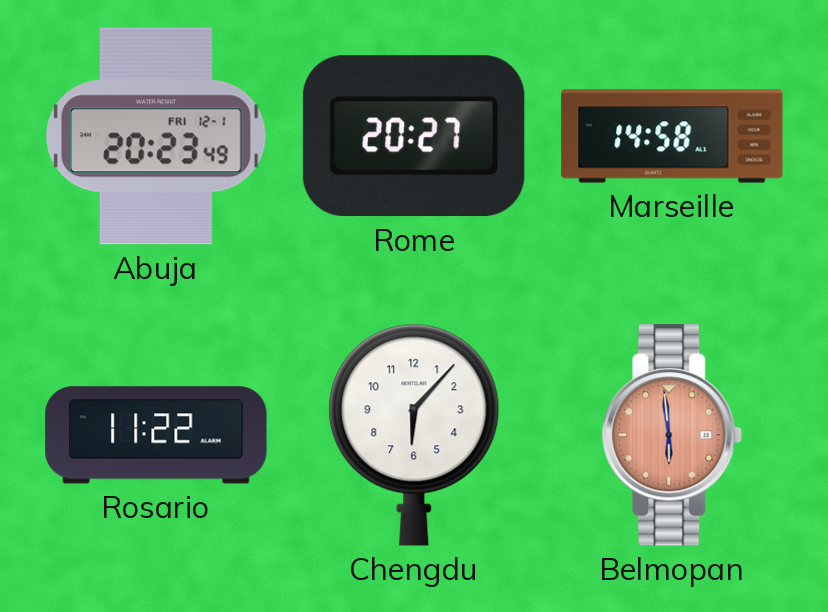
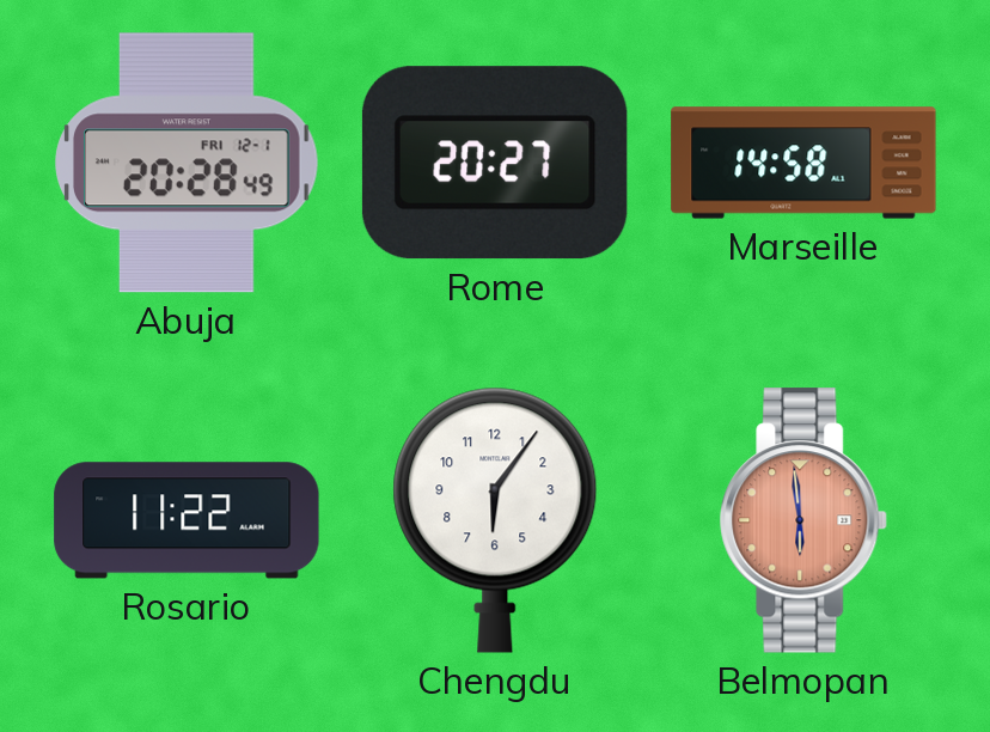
Abuja: 20:23 -> 20:28
Chengdu: 6:07 -> 6:06
